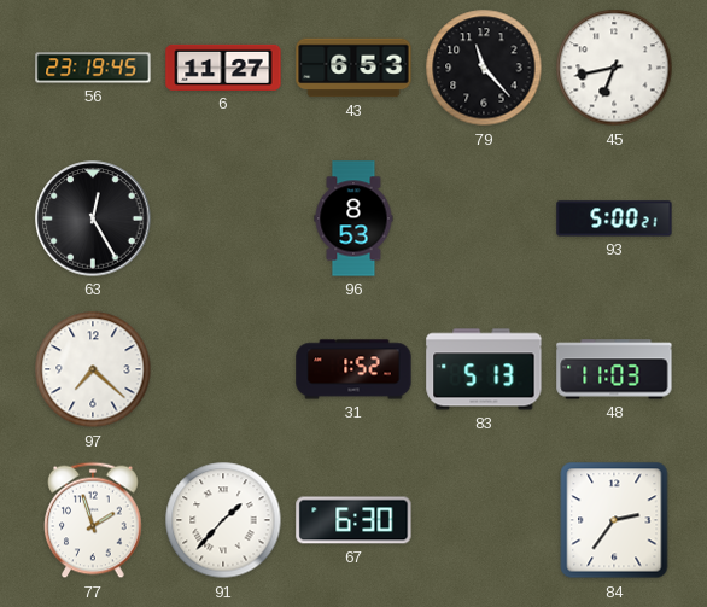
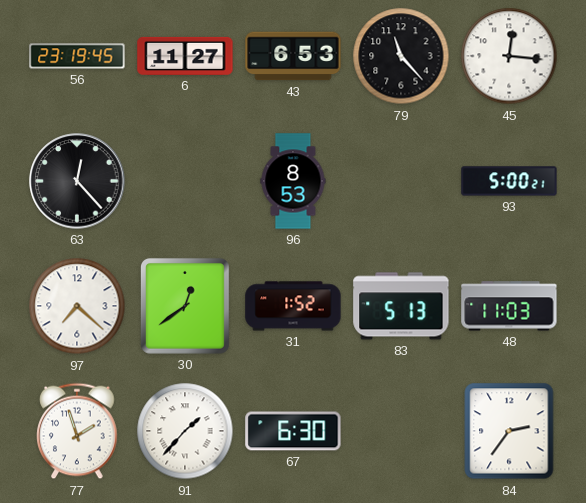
45: 6:43 -> 12:16
63: 12:25 -> 12:23
30: none -> 12:39
